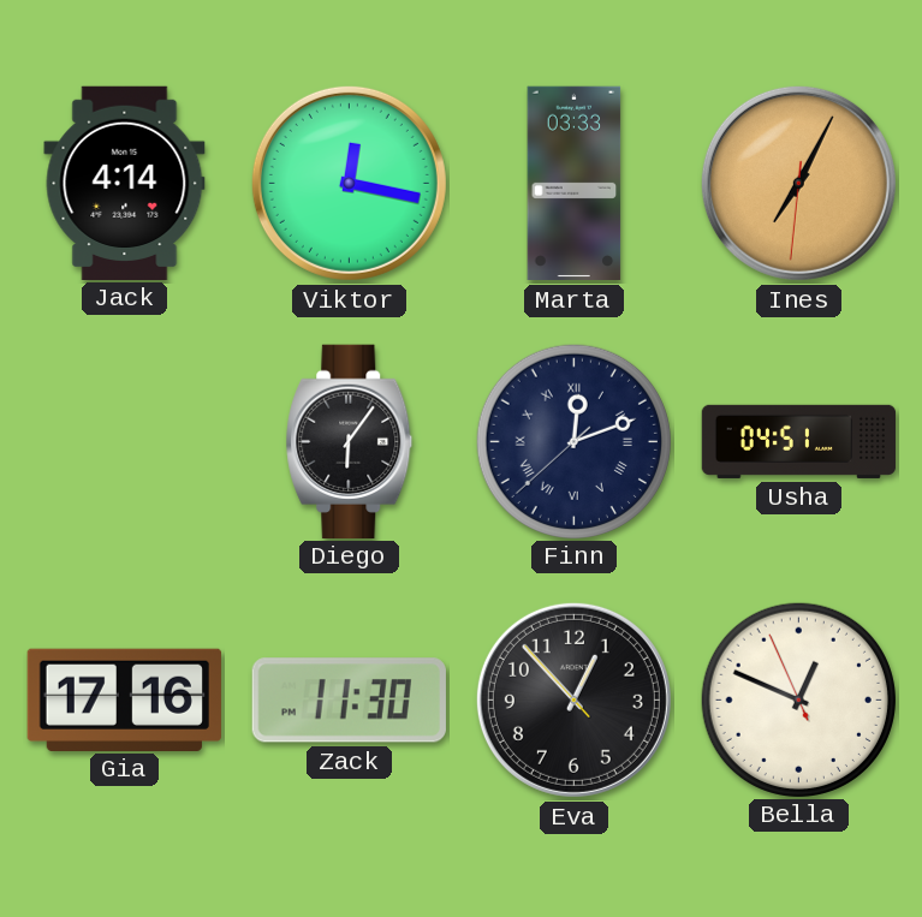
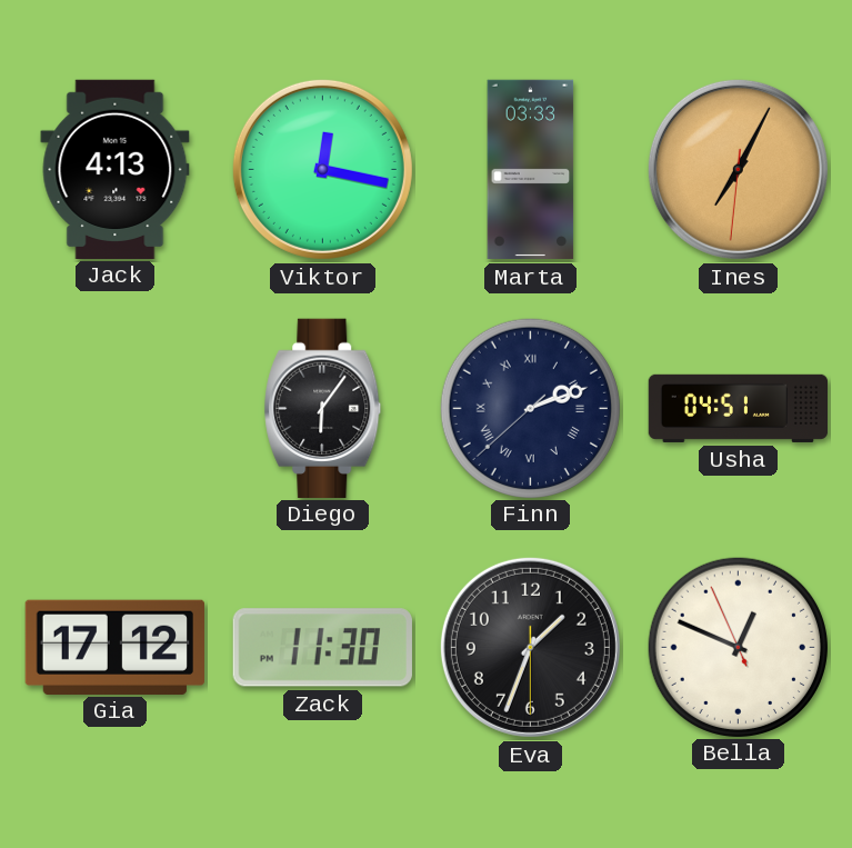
Jack: 4:14 -> 4:13
Finn: 12:11 -> 2:11
Gia: 17:16 -> 17:12
Eva: 12:52 -> 1:33
